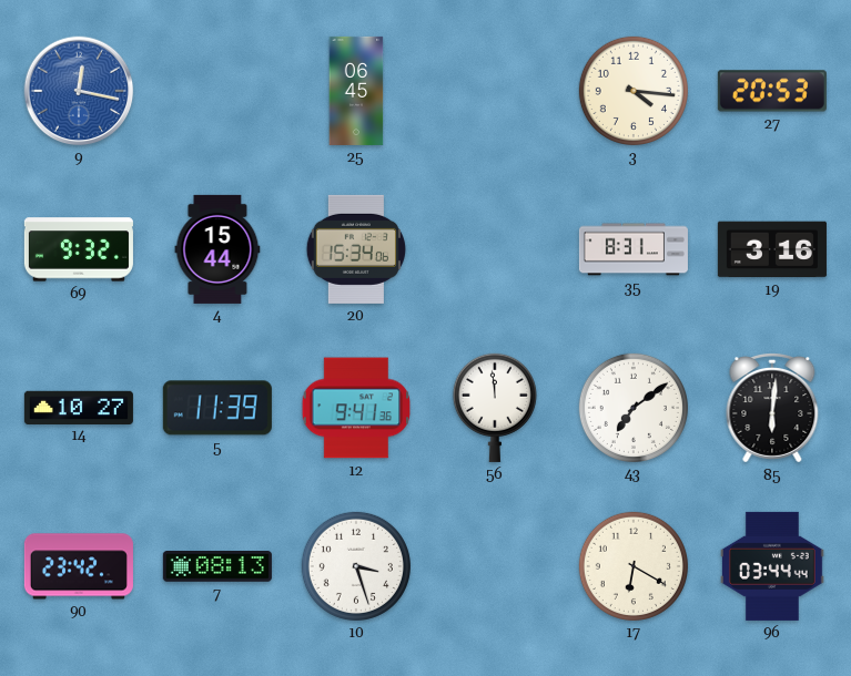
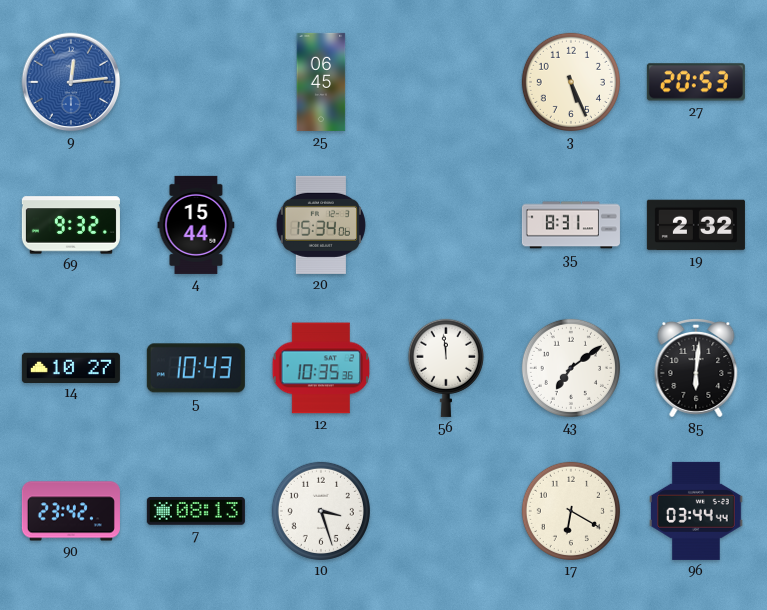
9: 12:17 -> 12:14
3: 4:16 -> 5:26
19: 3:16 -> 2:32
5: 11:39 -> 10:43
12: 9:41 -> 10:35
